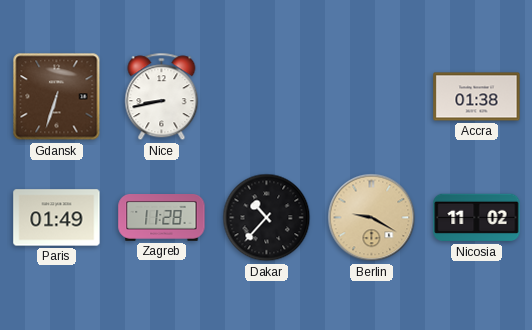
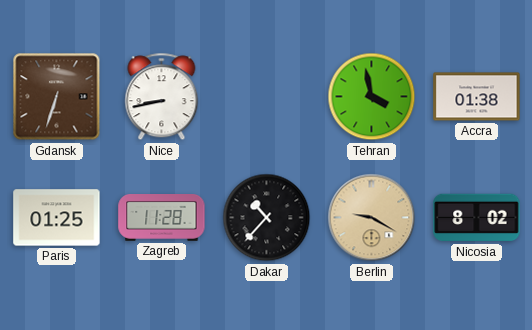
Tehran: none -> 3:58
Paris: 01:49 -> 01:25
Nicosia: 11:02 -> 8:02
